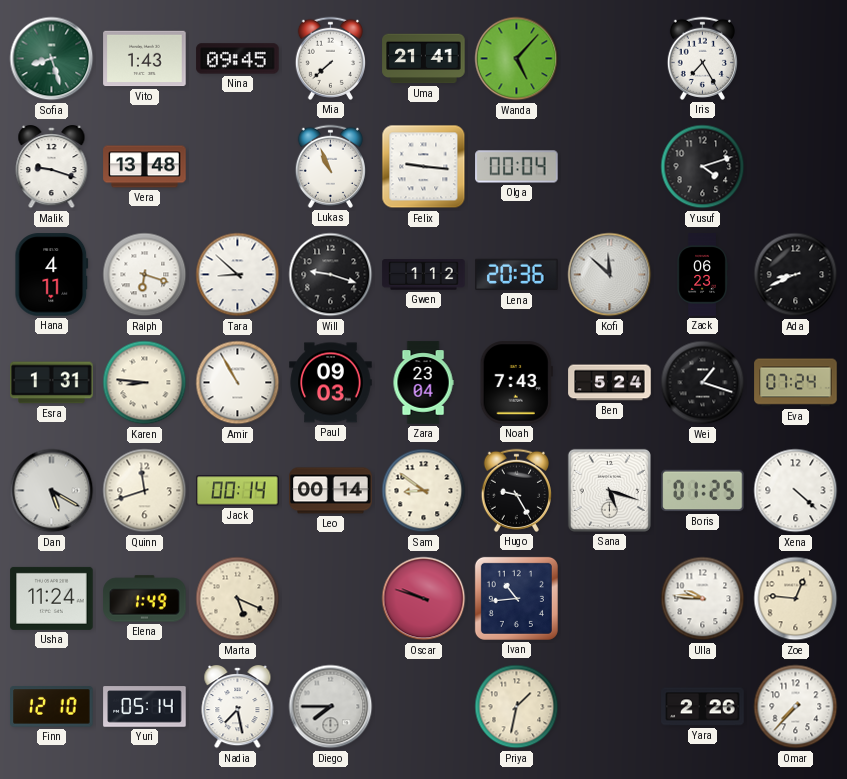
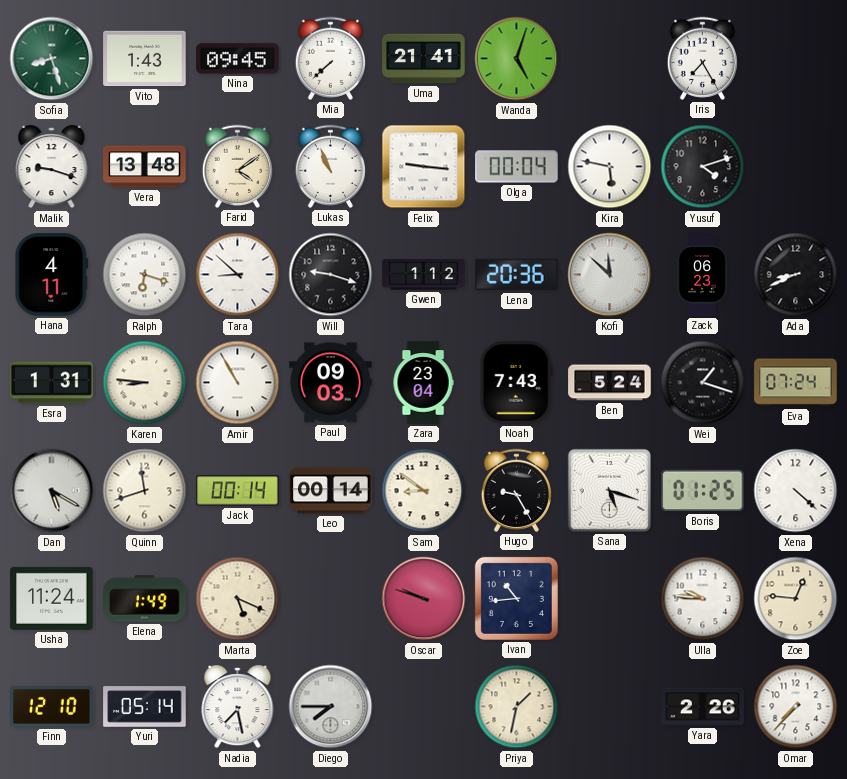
Wanda: 5:07 -> 5:03
Farid: none -> 4:09
Kira: none -> 5:47
